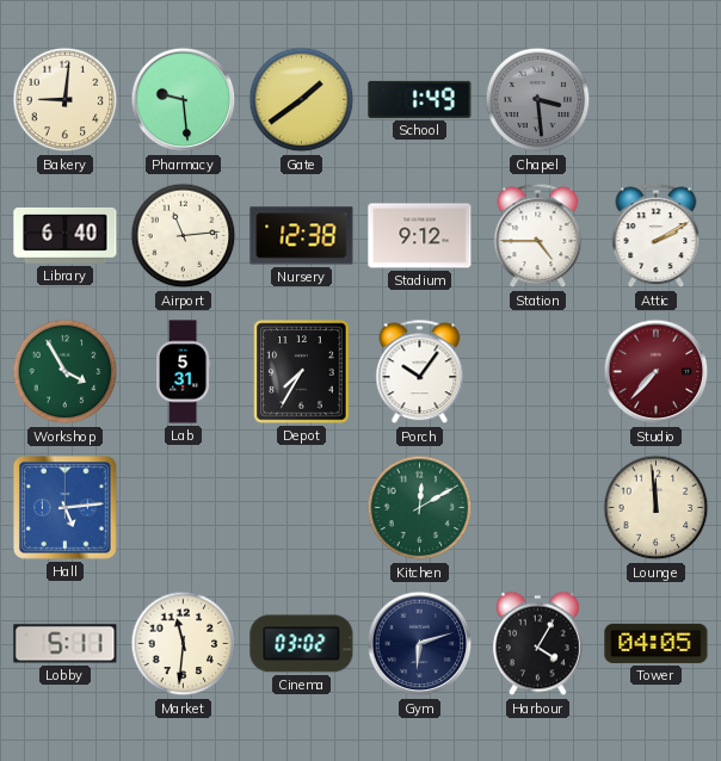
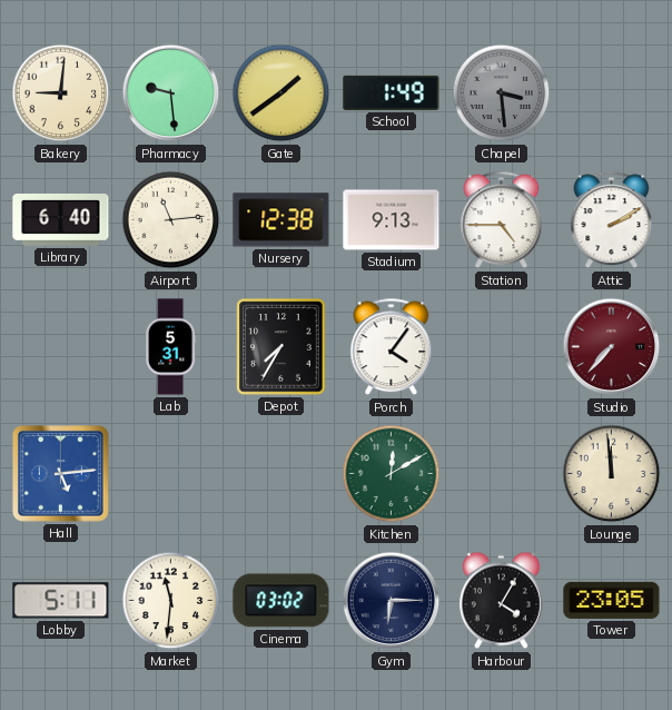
Stadium: 9:12 -> 9:13
Workshop: 3:55 -> none
Porch: 10:06 -> 4:06
Gym: 6:12 -> 6:15
Tower: 04:05 -> 23:05
